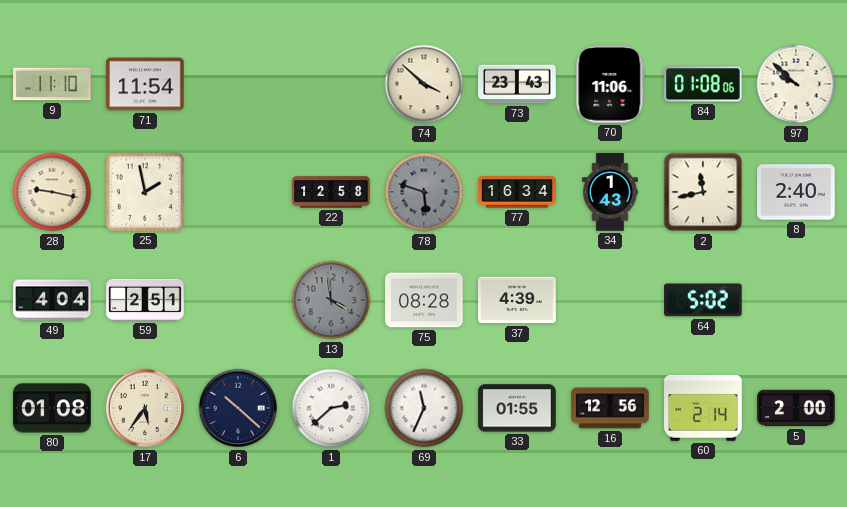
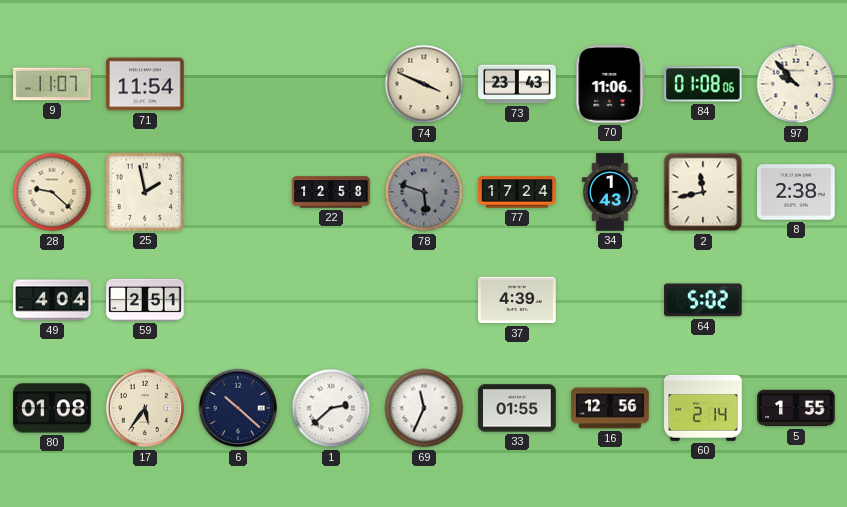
9: 11:10 -> 11:07
74: 3:52 -> 3:49
97: 9:52 -> 9:53
28: 9:17 -> 9:22
77: 16:34 -> 17:24
8: 2:40 -> 2:38
13: 3:59 -> none
75: 08:28 -> none
5: 2:00 -> 1:55
